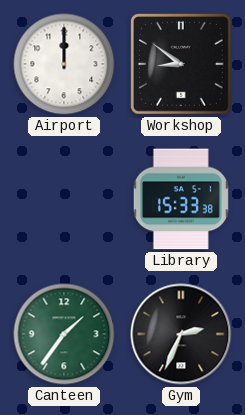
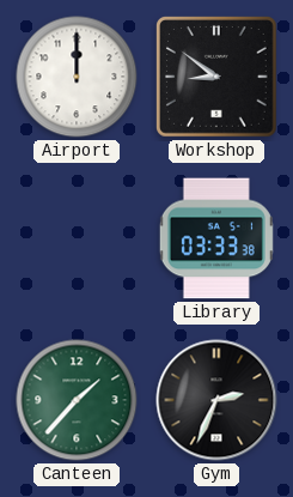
Library: 15:33 -> 03:33
Canteen: 1:36 -> 1:37
